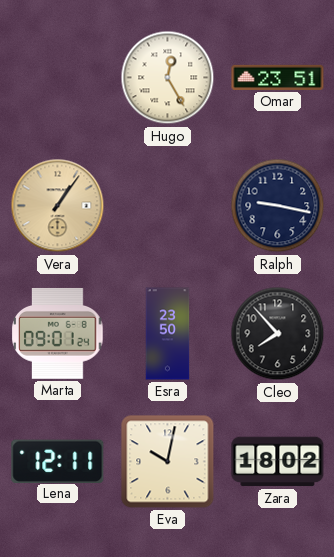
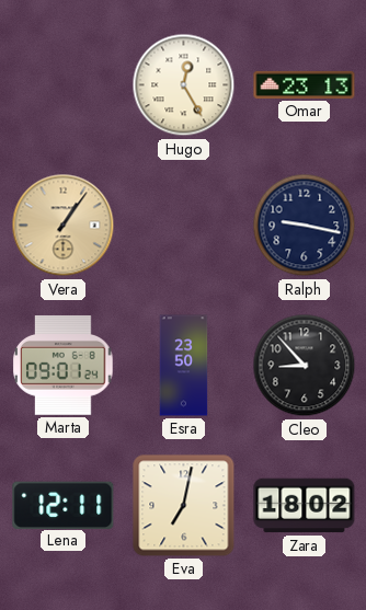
Omar: 23:51 -> 23:13
Cleo: 7:53 -> 8:53
Eva: 10:02 -> 7:02
